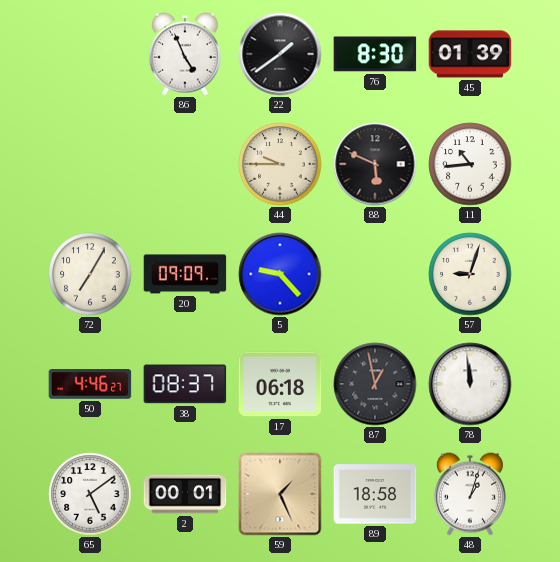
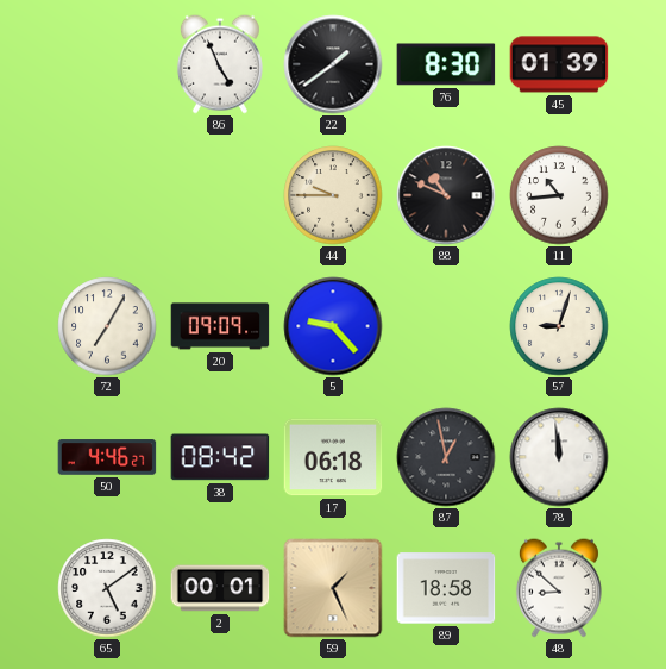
88: 5:49 -> 10:49
38: 08:37 -> 08:42
48: 1:03 -> 8:52
